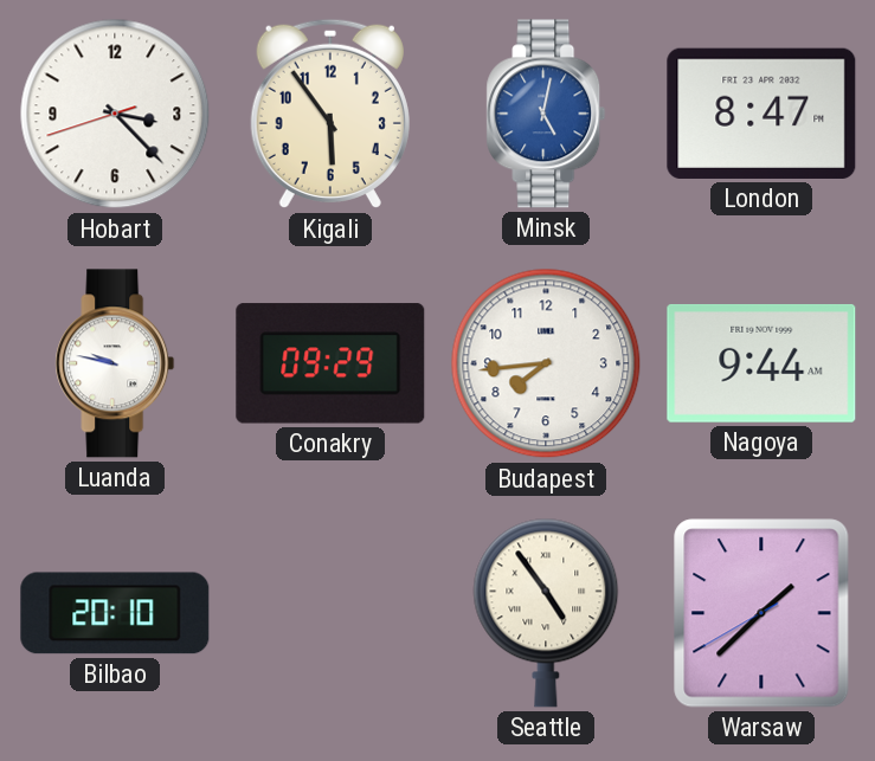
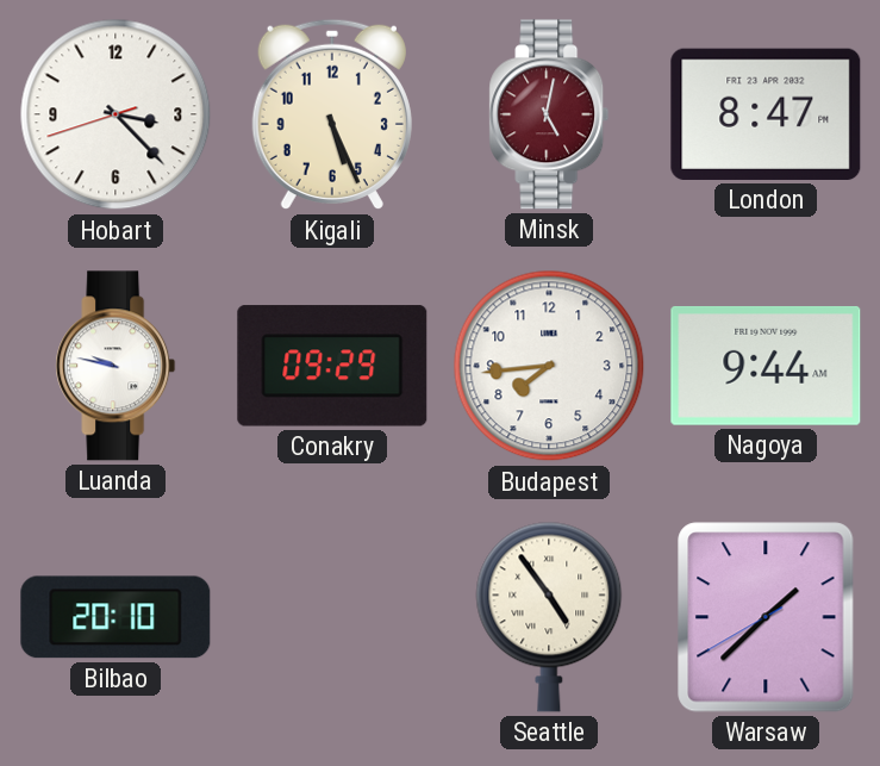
Kigali: 5:54 -> 5:26
Minsk dial: blue -> burgundy
